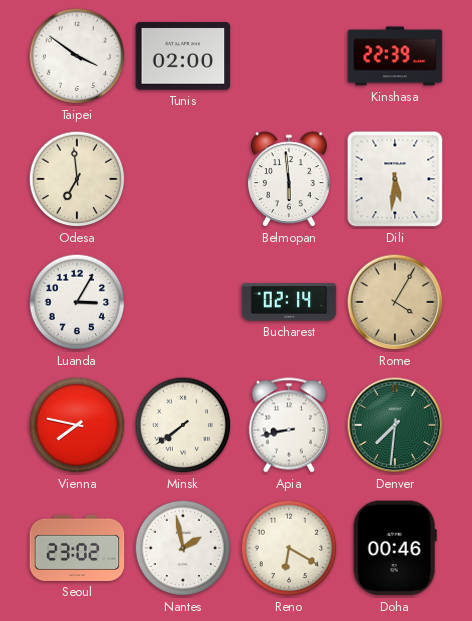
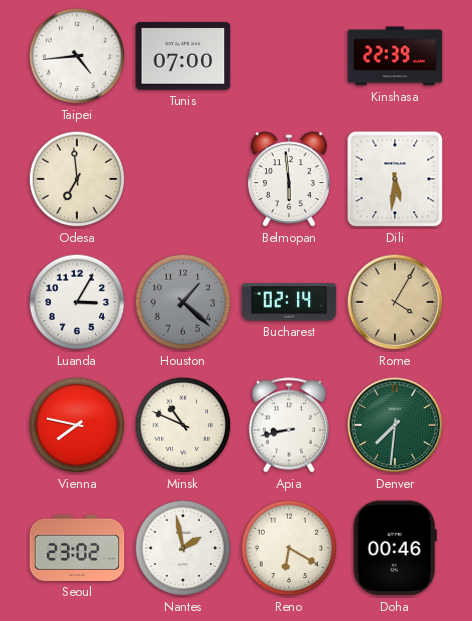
Taipei: 3:51 -> 4:44
Tunis: 02:00 -> 07:00
Houston: none -> 1:22
Minsk: 7:39 -> 10:49
